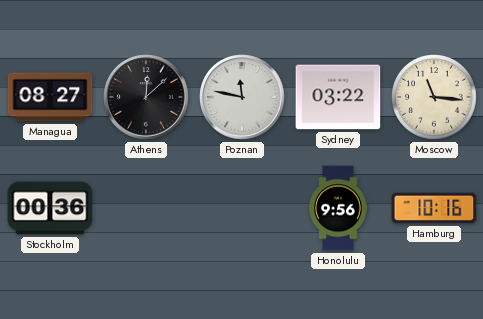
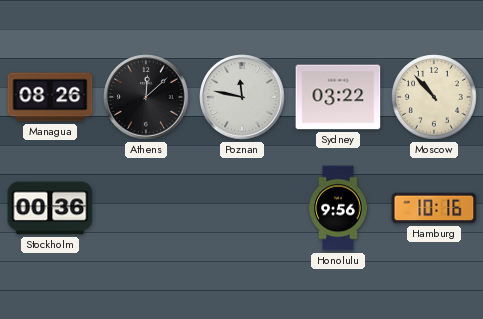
Managua: 08:27 -> 08:26
Moscow: 11:16 -> 10:53
